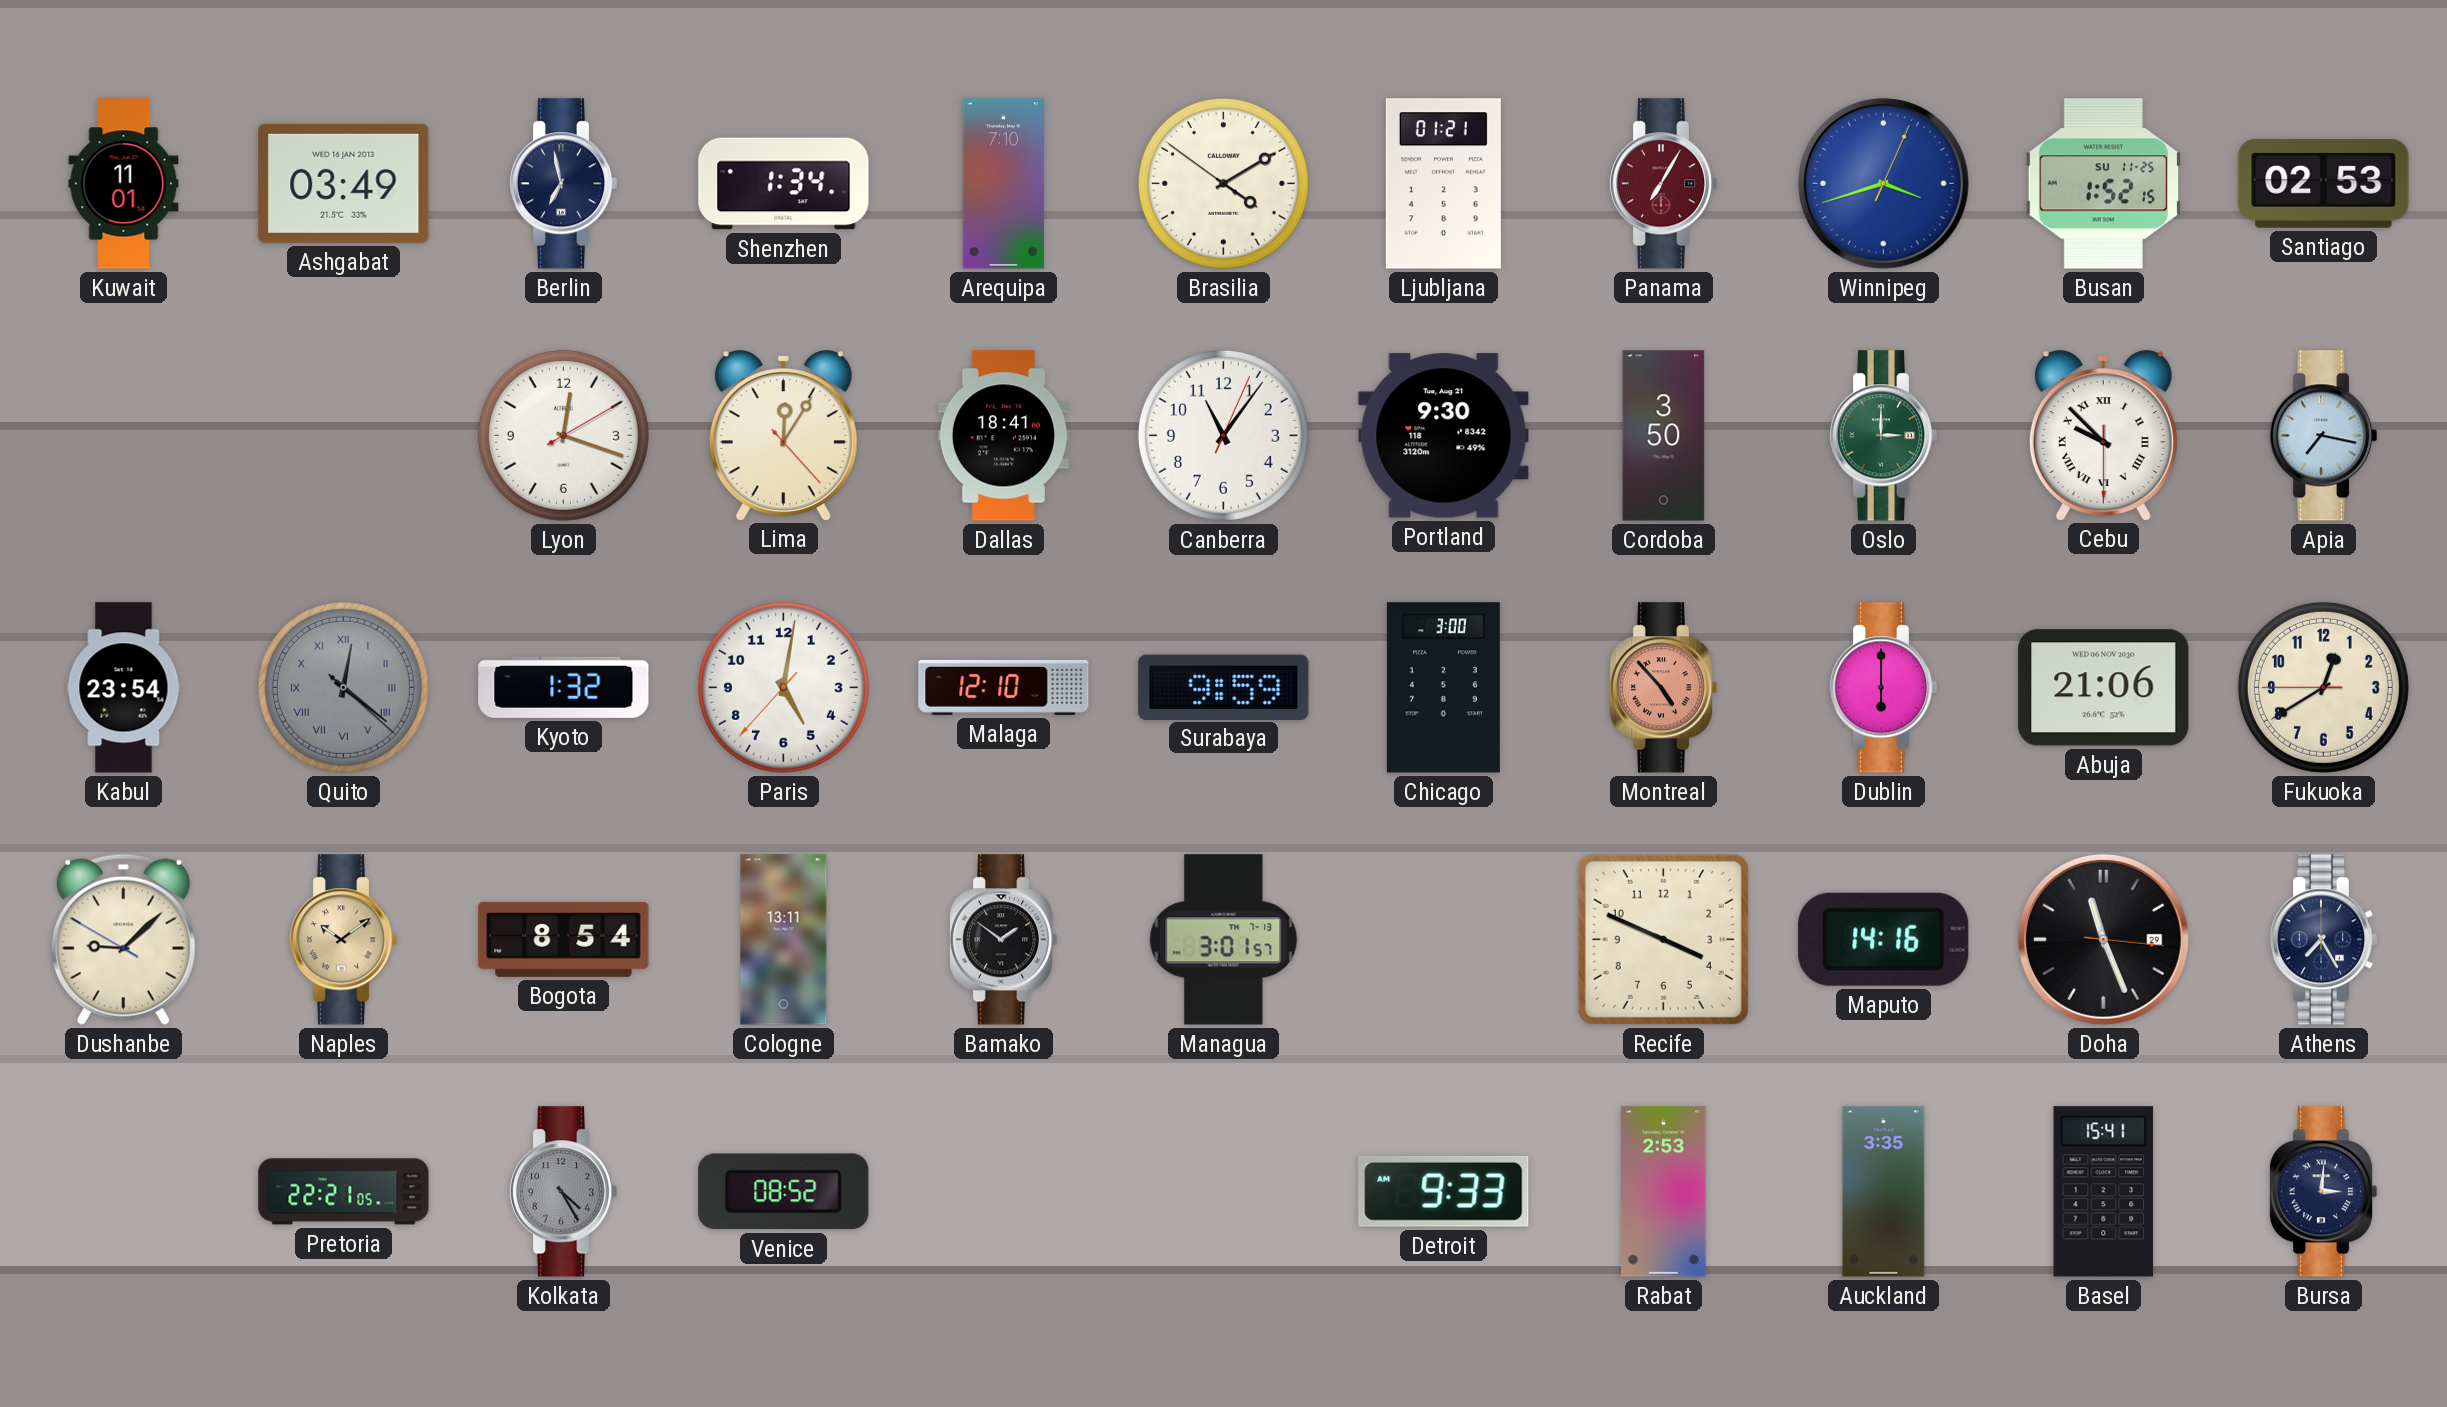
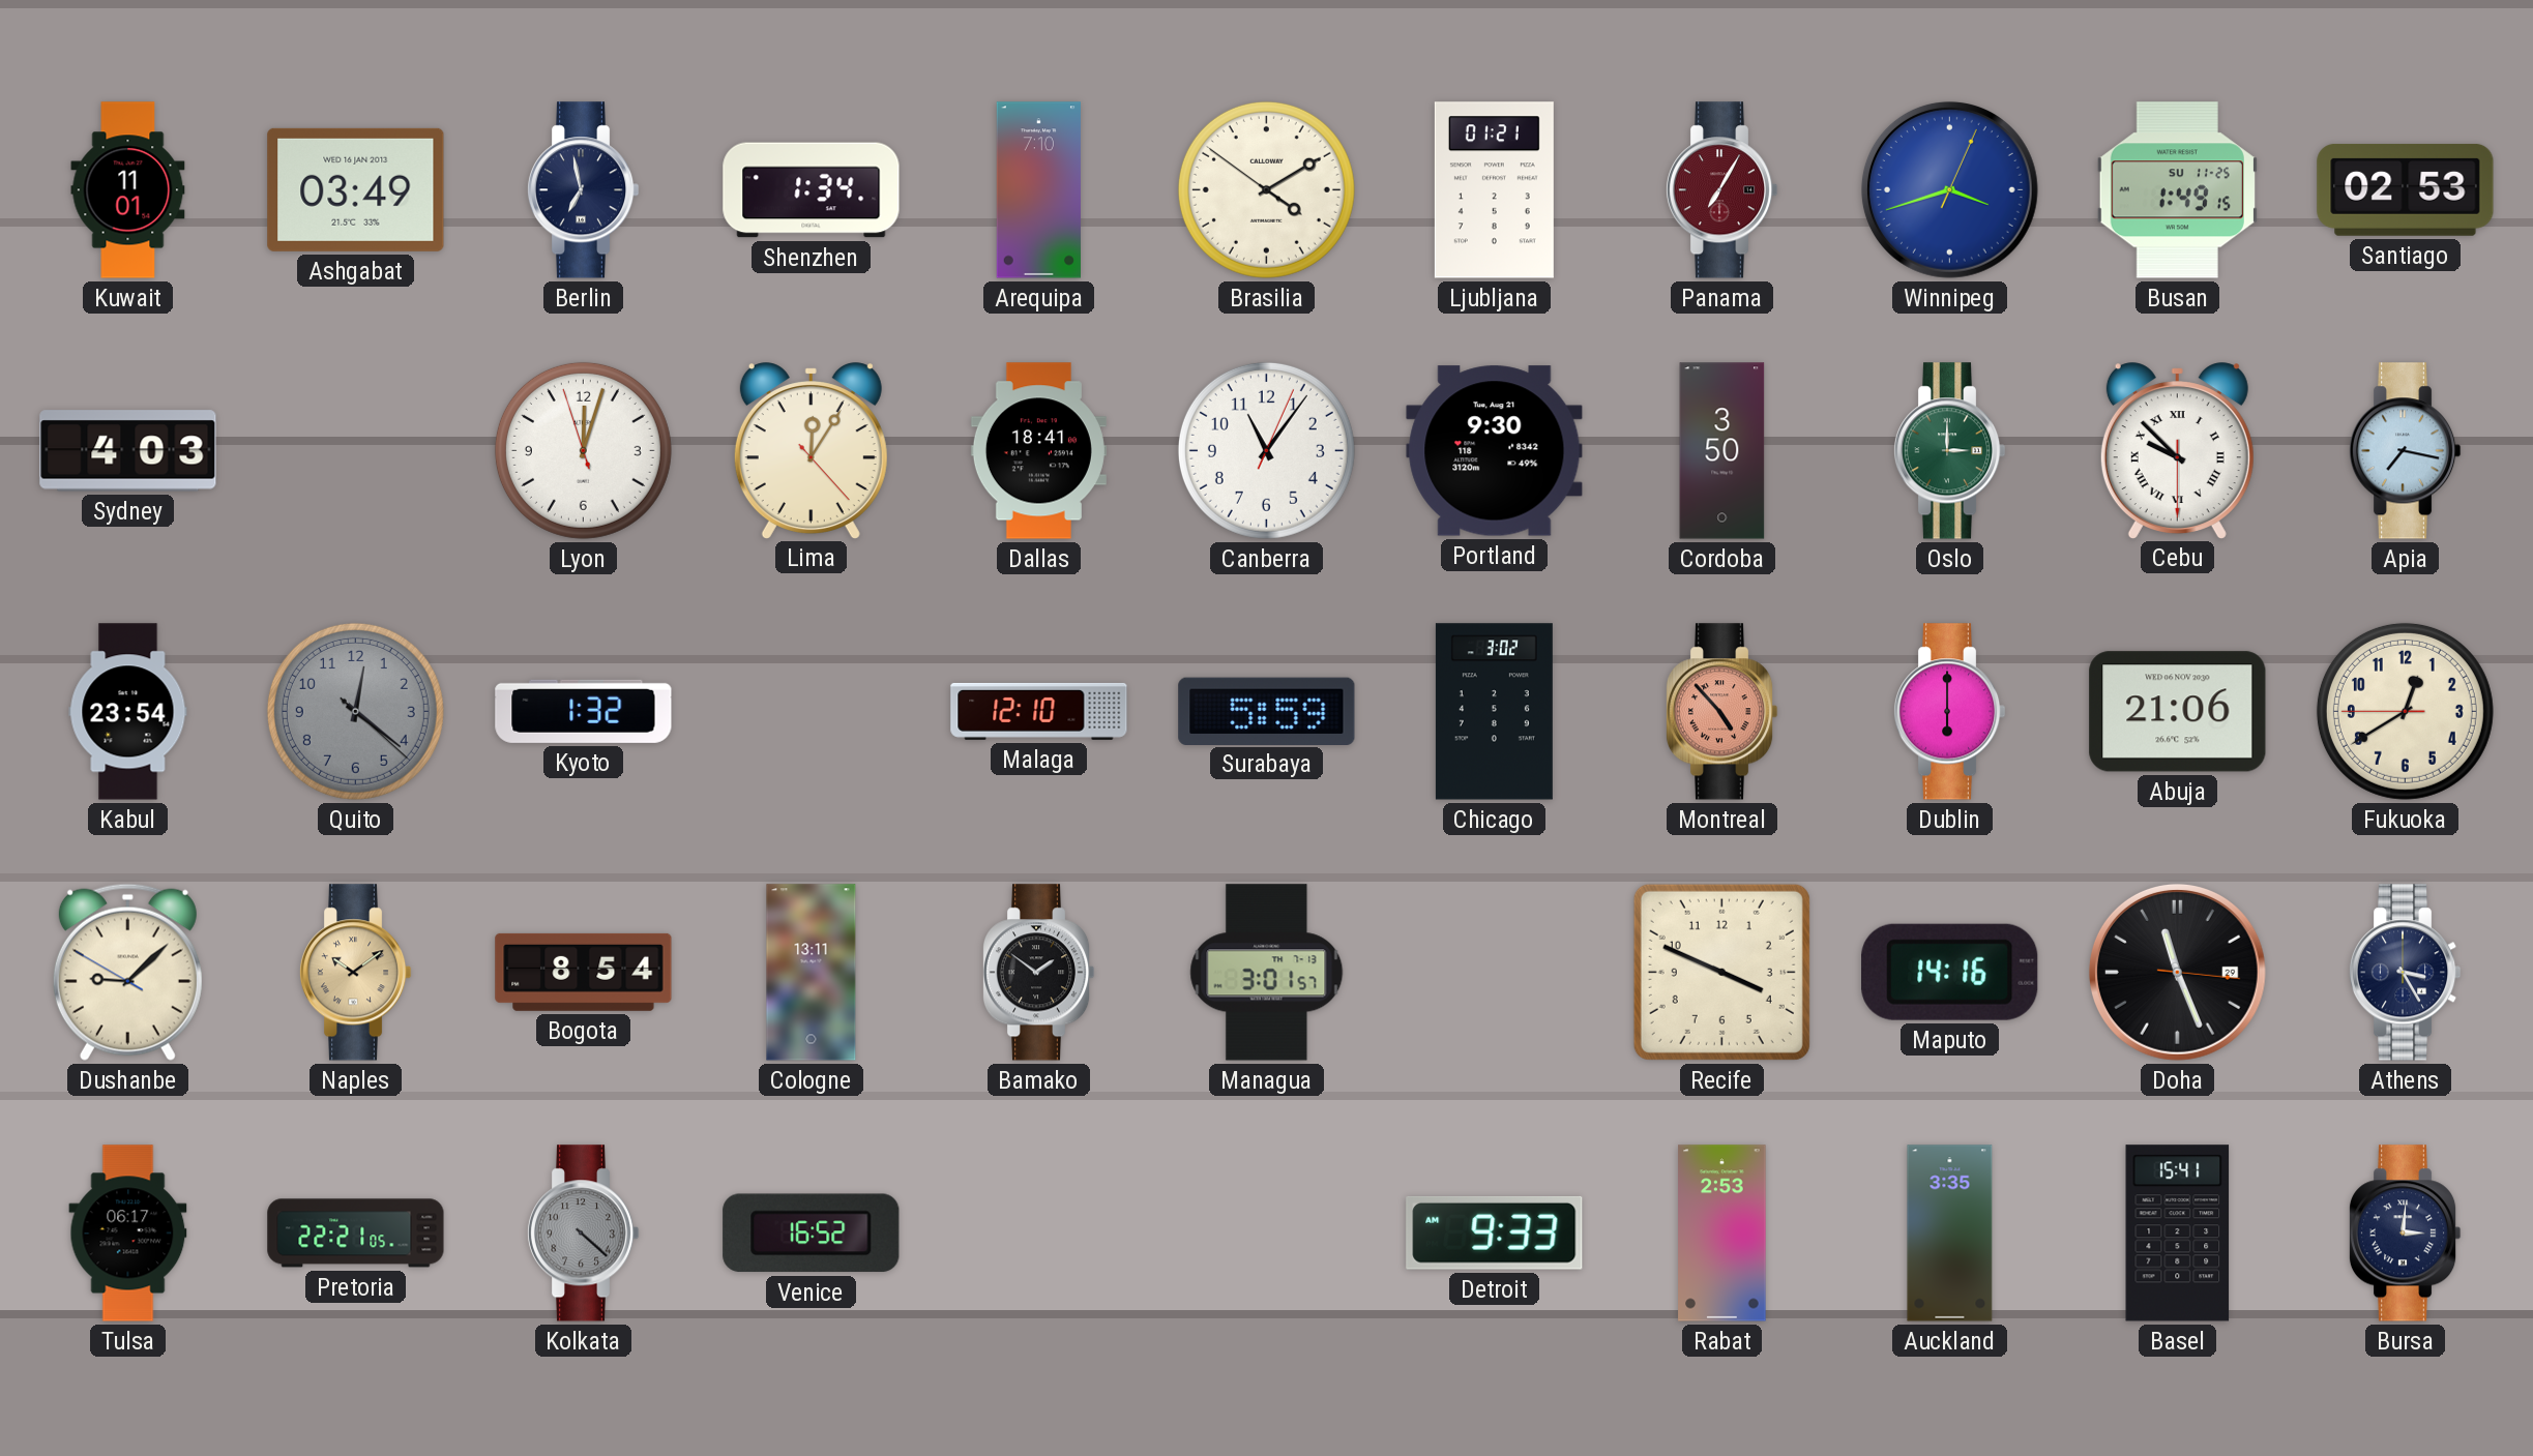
Busan: 1:52 -> 1:49
Sydney: none -> 4:03
Lyon: 12:18 -> 12:02
Quito numerals: Roman -> Arabic
Paris: 5:01 -> none
Surabaya: 9:59 -> 5:59
Chicago: 3:00 -> 3:02
Athens: 7:25 -> 3:25
Tulsa: none -> 06:17
Kolkata: 4:25 -> 4:22
Venice: 08:52 -> 16:52
